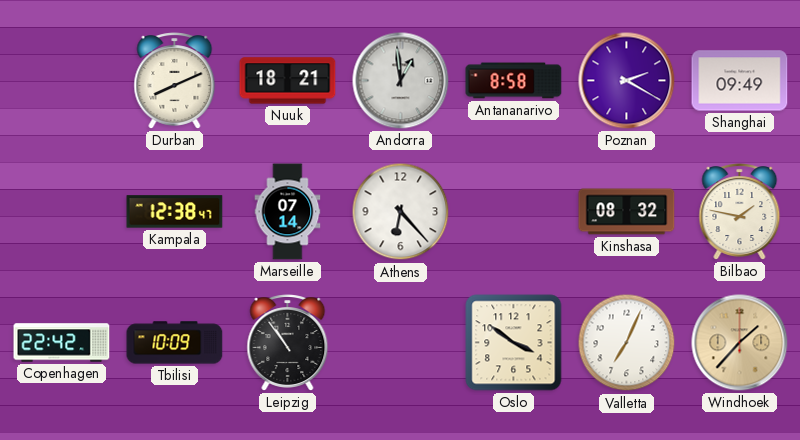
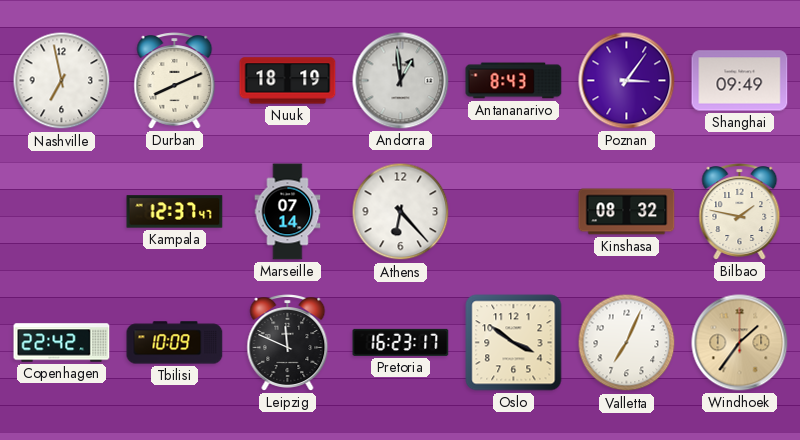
Nashville: none -> 6:58
Nuuk: 18:21 -> 18:19
Antananarivo: 8:58 -> 8:43
Poznan: 2:20 -> 3:06
Kampala: 12:38 -> 12:37
Leipzig: 10:54 -> 11:49
Pretoria: none -> 16:23
Windhoek: 1:37 -> 1:36
